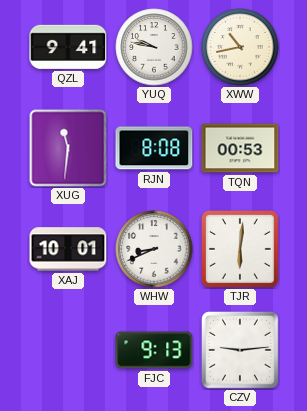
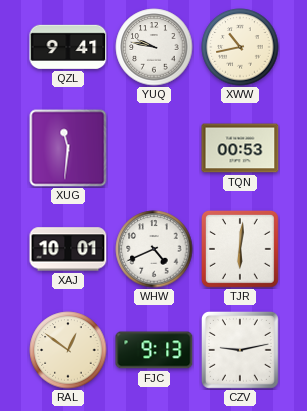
RJN: 8:08 -> none
WHW: 8:41 -> 4:41
RAL: none -> 12:51
CZV: 9:14 -> 9:13
